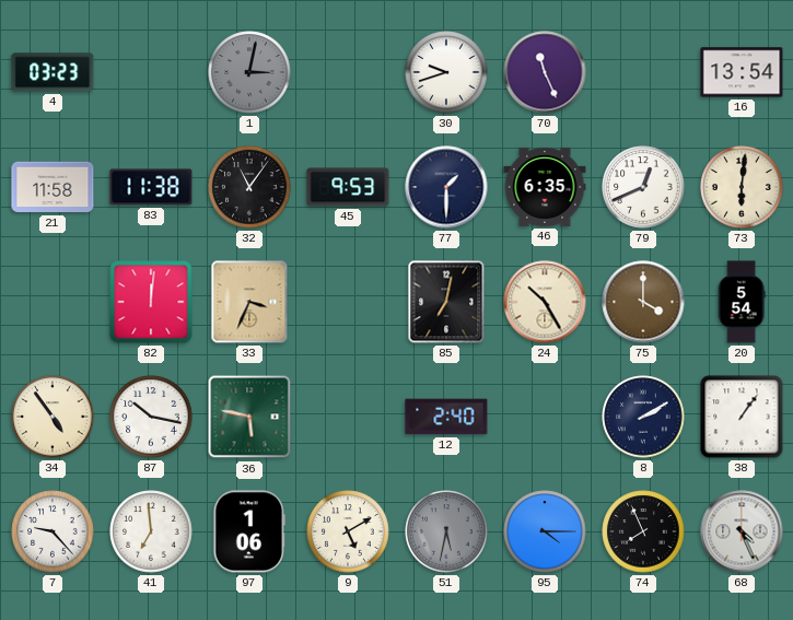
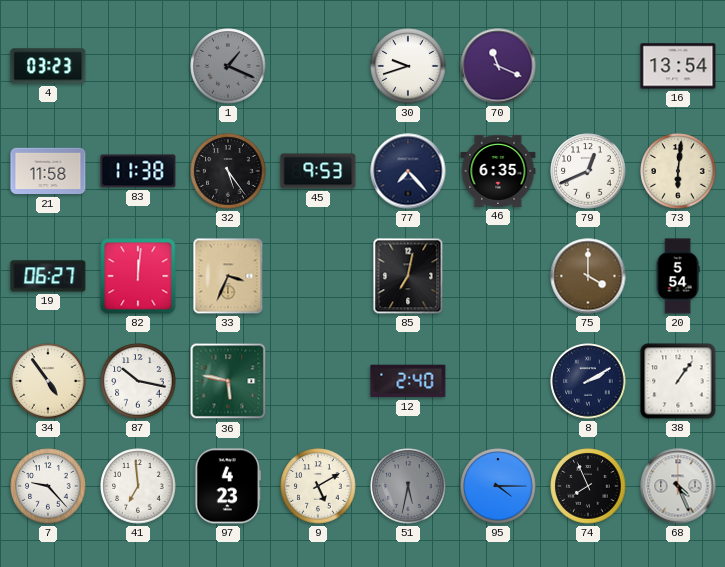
1: 3:02 -> 1:19
70: 11:26 -> 11:19
32: 11:06 -> 5:24
77: 1:30 -> 7:23
19: none -> 06:27
24: 10:25 -> none
97: 1:06 -> 4:23
